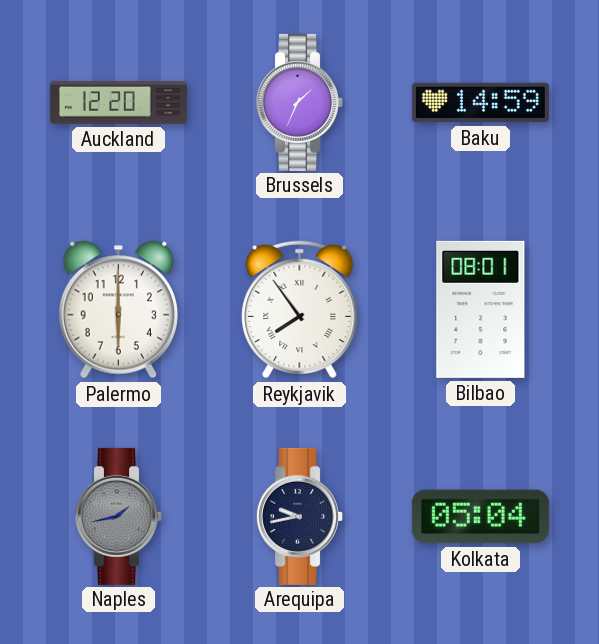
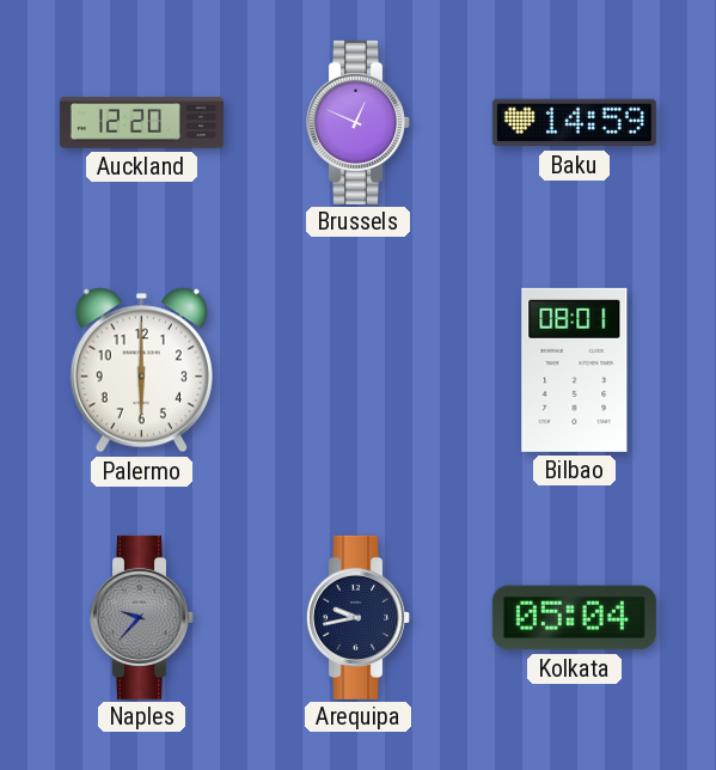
Brussels: 1:34 -> 12:49
Reykjavik: 7:54 -> none
Naples: 1:43 -> 9:37
